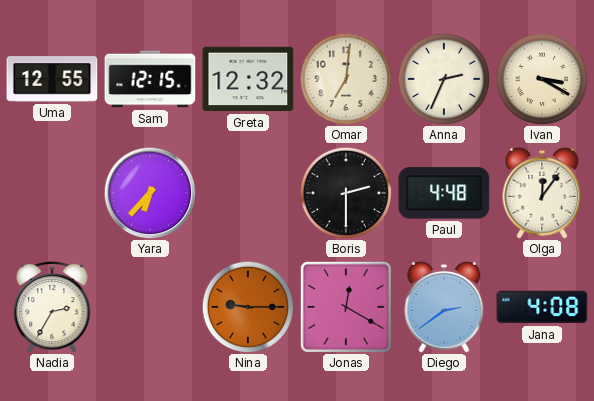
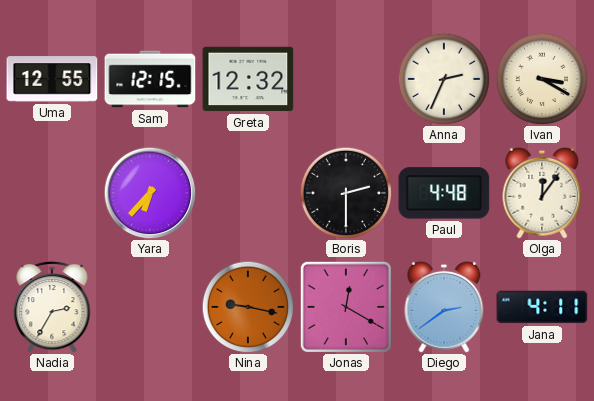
Omar: 7:01 -> none
Nina: 9:15 -> 9:17
Jana: 4:08 -> 4:11
